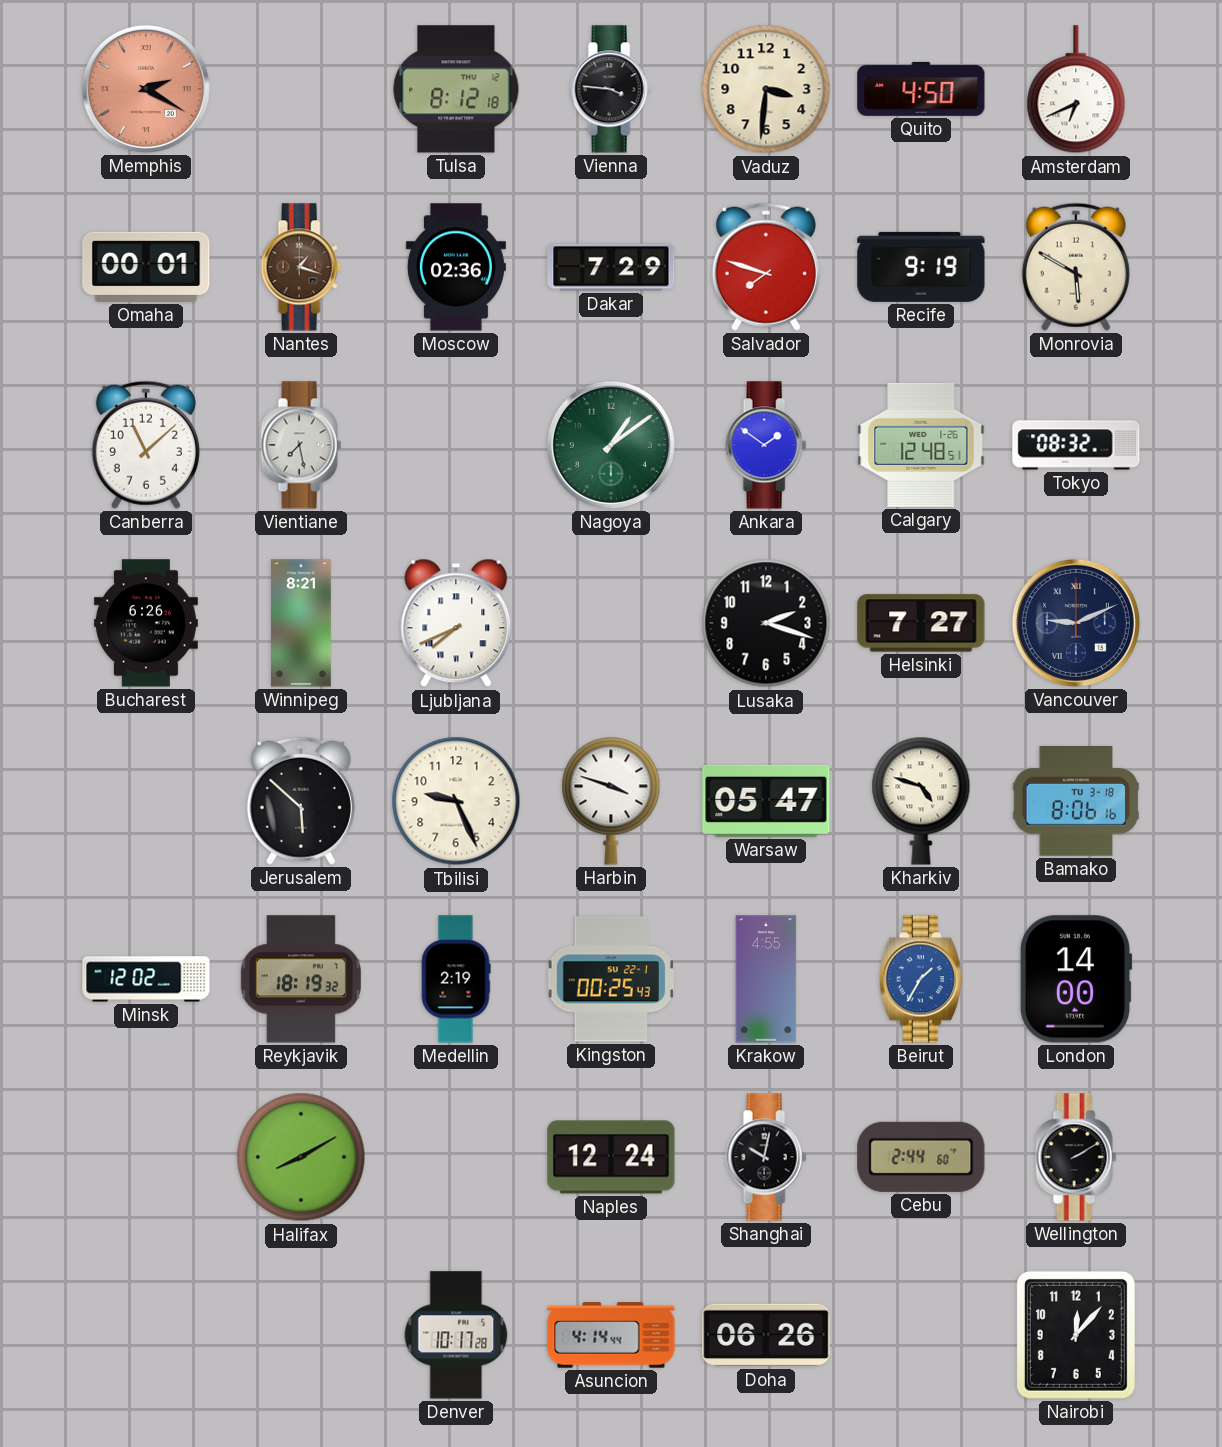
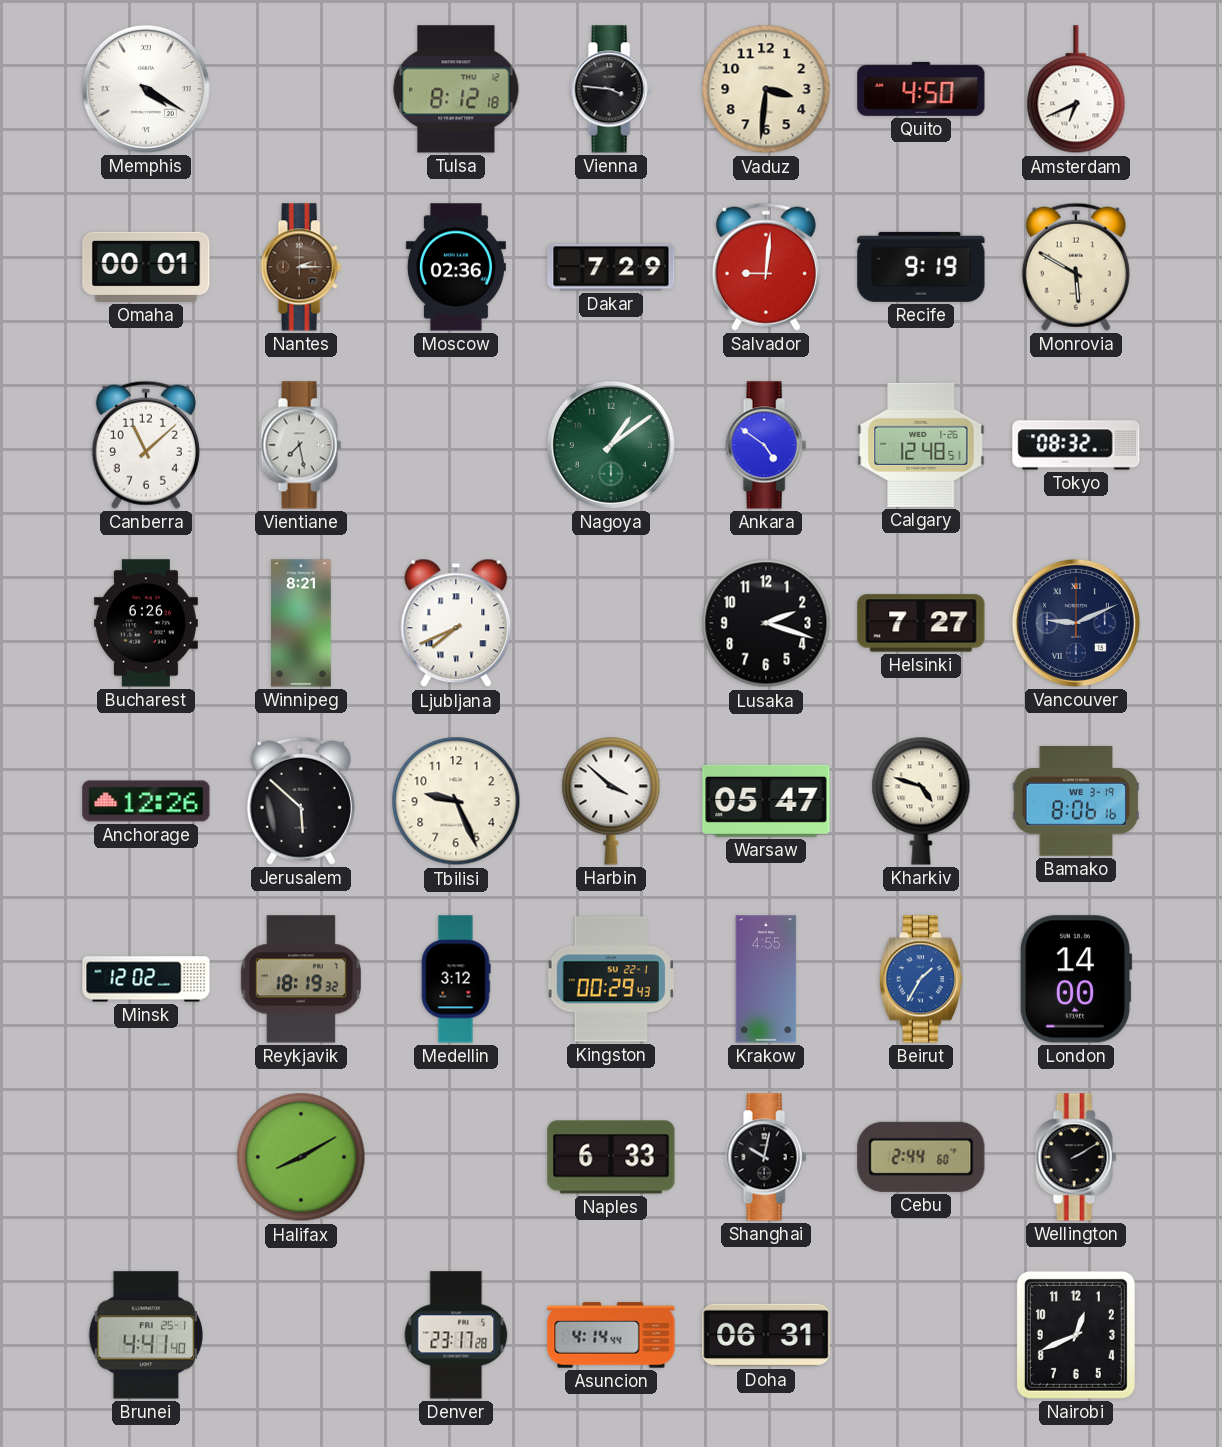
Memphis: 2:20 -> 4:20
Memphis dial: salmon -> white
Nantes: 1:18 -> 2:15
Salvador: 7:48 -> 9:01
Ankara: 1:51 -> 4:51
Anchorage: none -> 12:26
Harbin: 3:48 -> 3:52
Bamako date: TU 3-18 -> WE 3-19
Medellin: 2:19 -> 3:12
Kingston: 00:25 -> 00:29
Naples: 12:24 -> 6:33
Brunei: none -> 4:41
Denver: 10:17 -> 23:17
Doha: 06:26 -> 06:31
Nairobi: 12:07 -> 12:41
